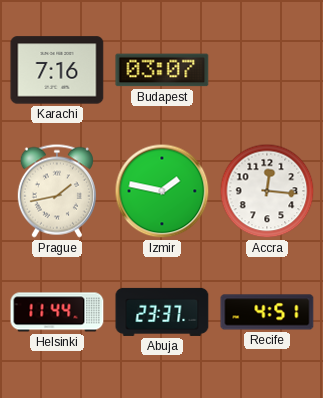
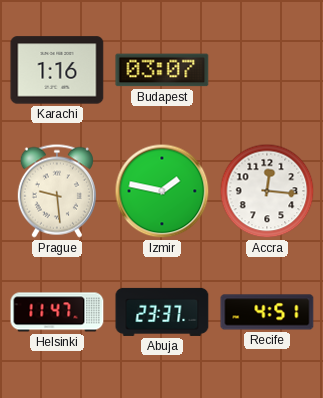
Karachi: 7:16 -> 1:16
Prague: 1:43 -> 9:29
Helsinki: 11:44 -> 11:47
